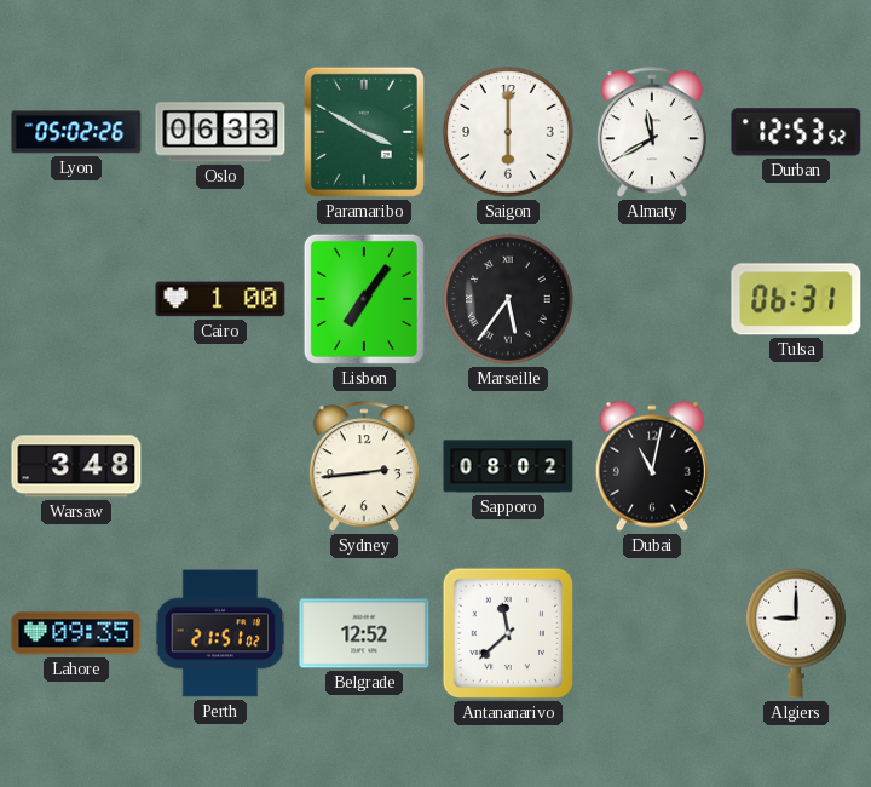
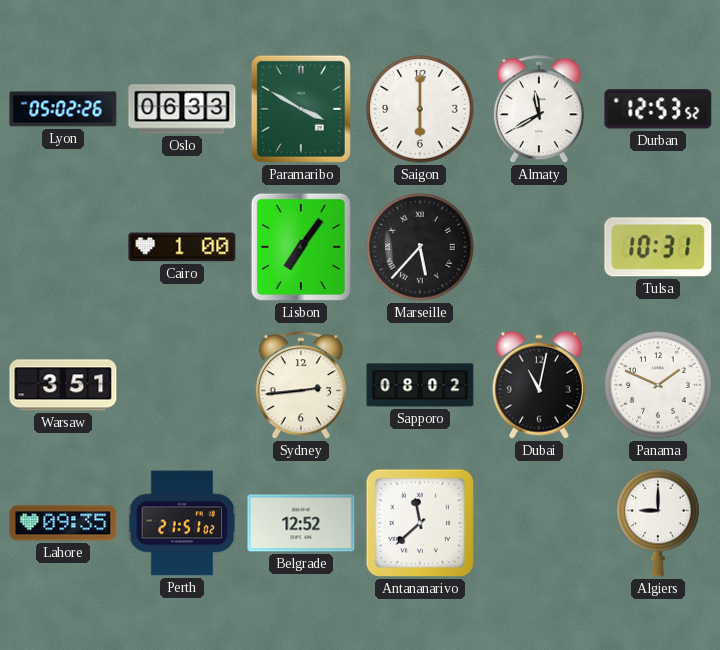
Marseille: 5:36 -> 5:37
Tulsa: 06:31 -> 10:31
Warsaw: 3:48 -> 3:51
Panama: none -> 1:49
